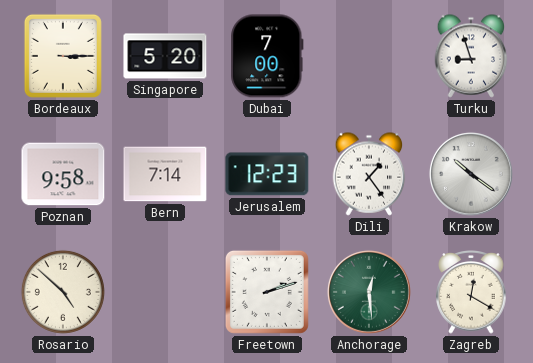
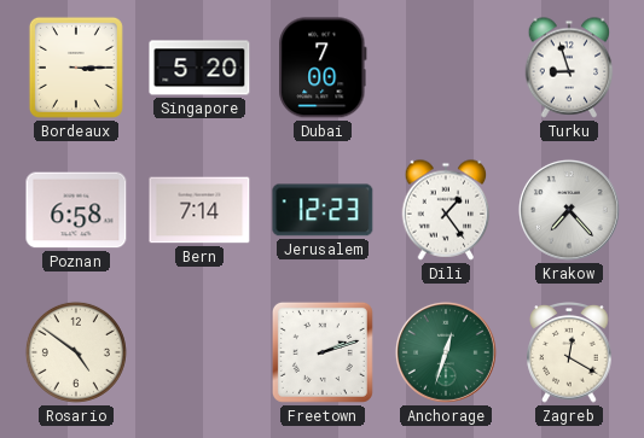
Poznan: 9:58 -> 6:58
Krakow: 10:21 -> 7:23
Rosario: 4:52 -> 4:51
Anchorage: 12:29 -> 12:33
